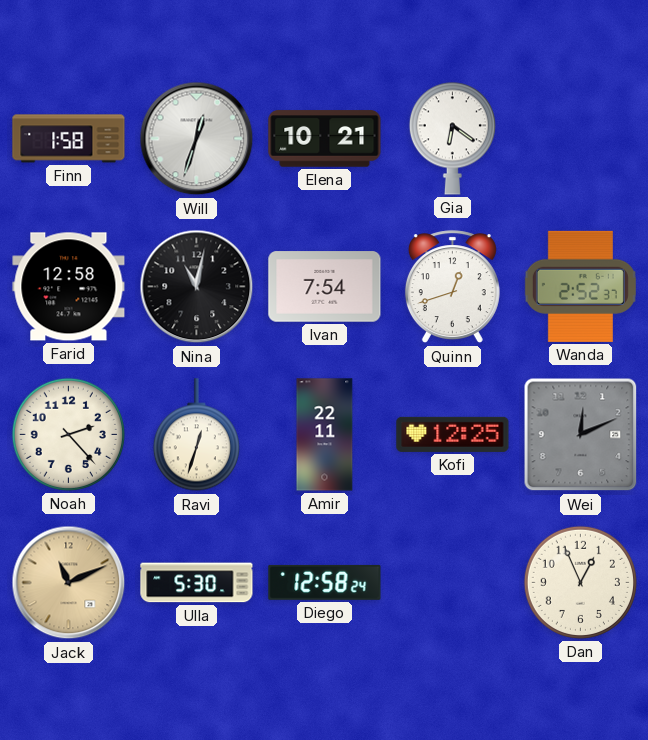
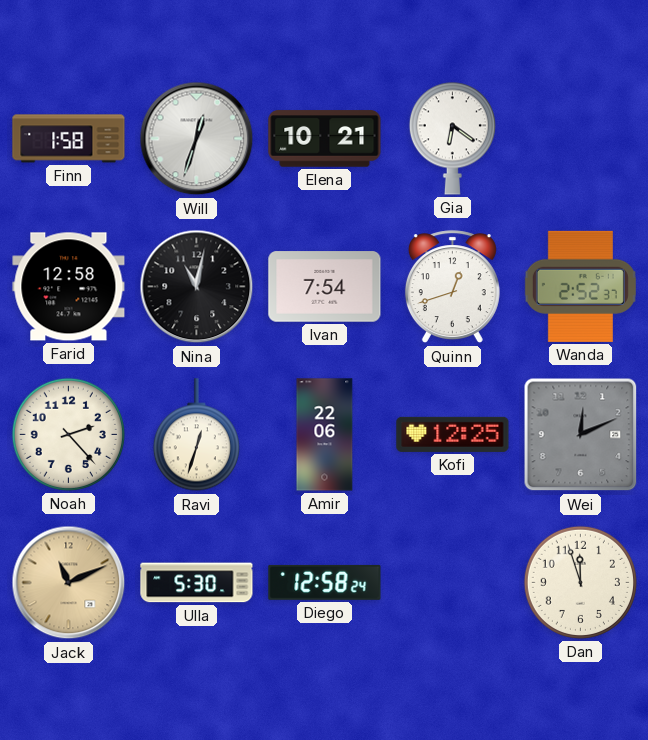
Amir: 22:11 -> 22:06
Dan: 12:56 -> 11:57
